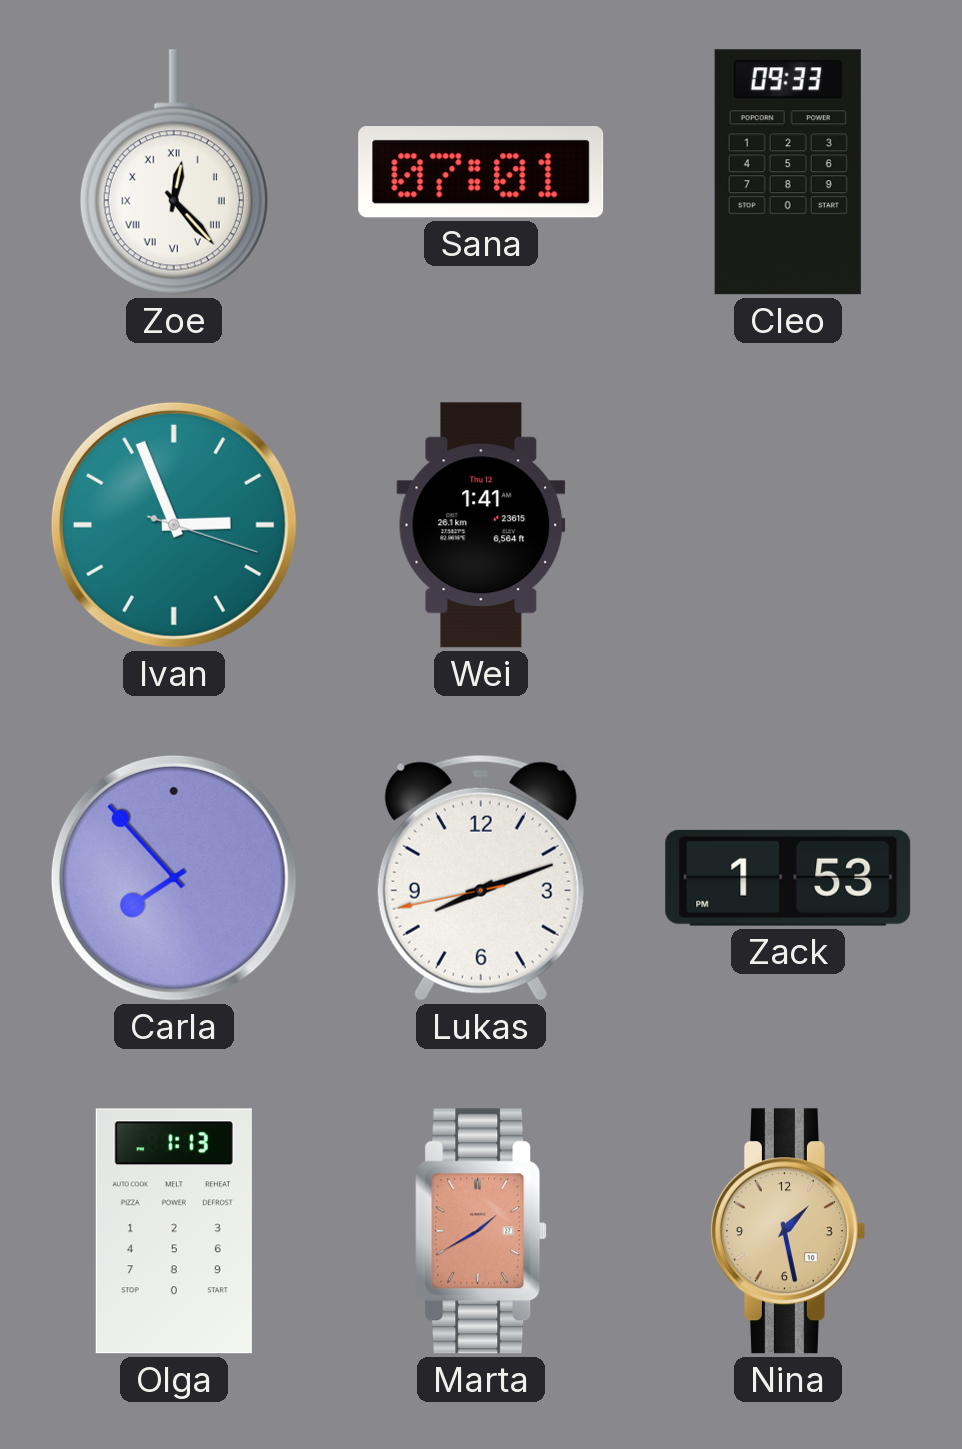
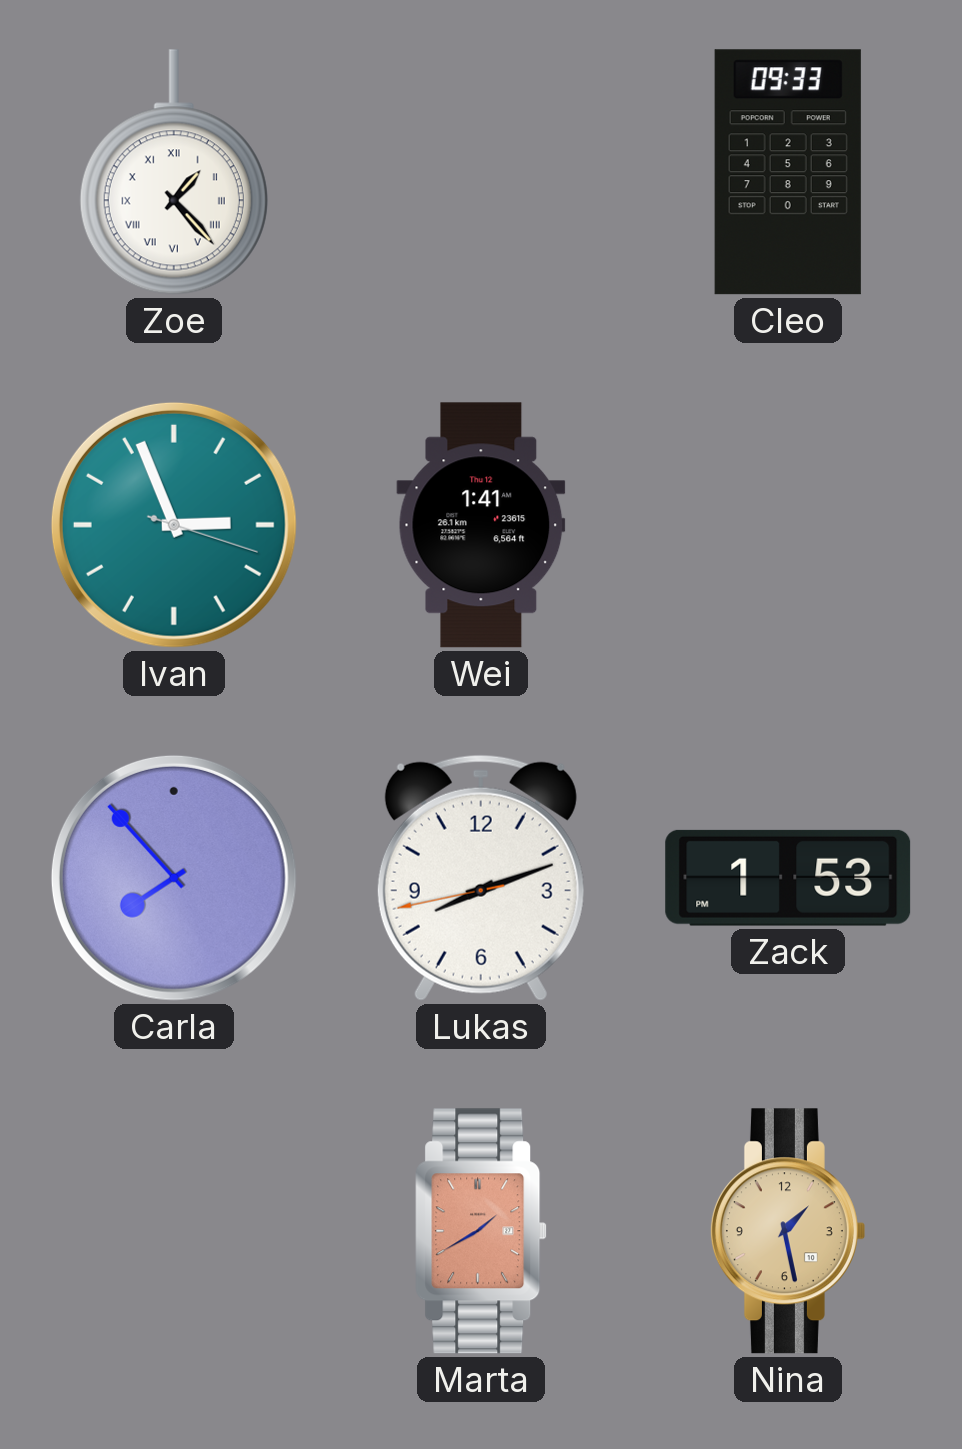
Zoe: 12:23 -> 1:23
Sana: 07:01 -> none
Olga: 1:13 -> none
